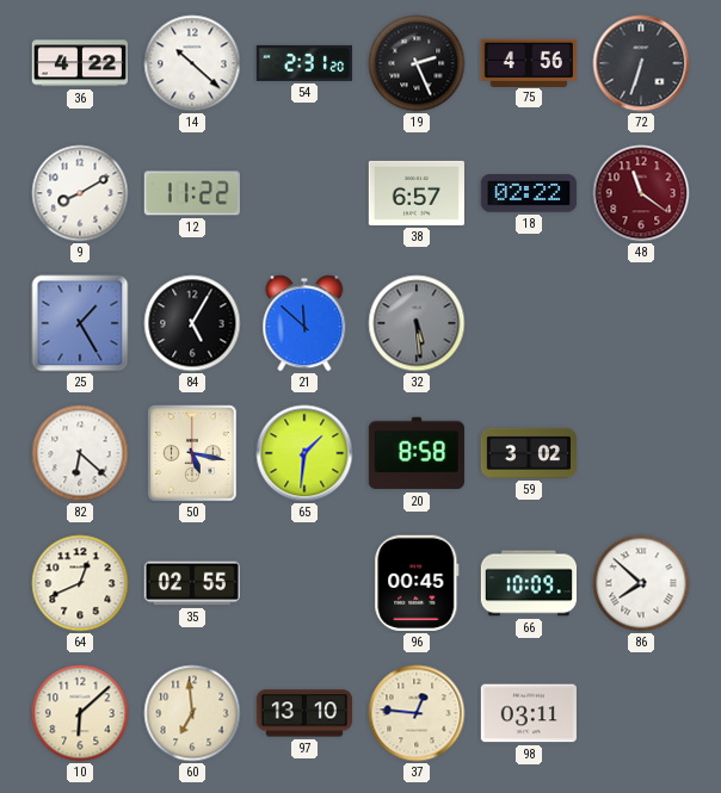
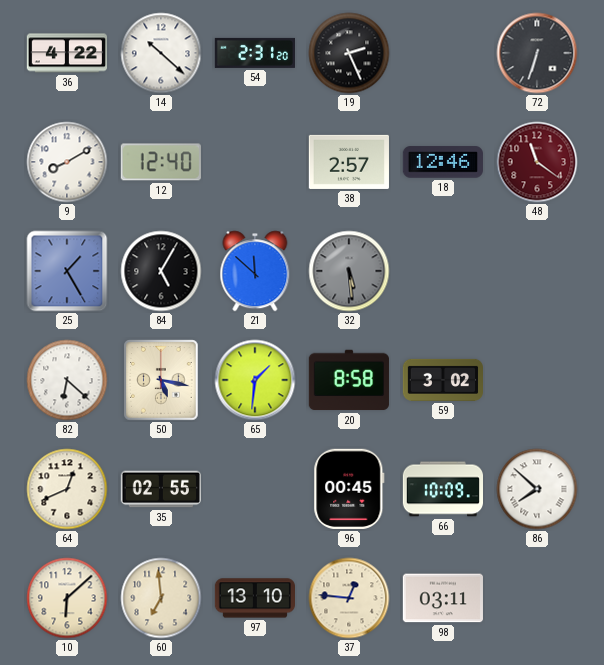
75: 4:56 -> none
12: 11:22 -> 12:40
38: 6:57 -> 2:57
18: 02:22 -> 12:46
